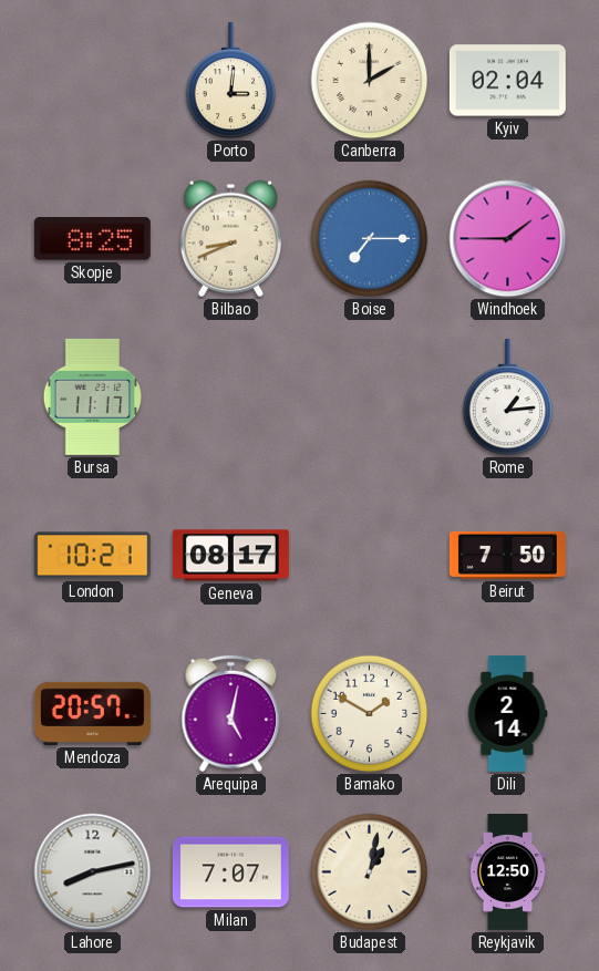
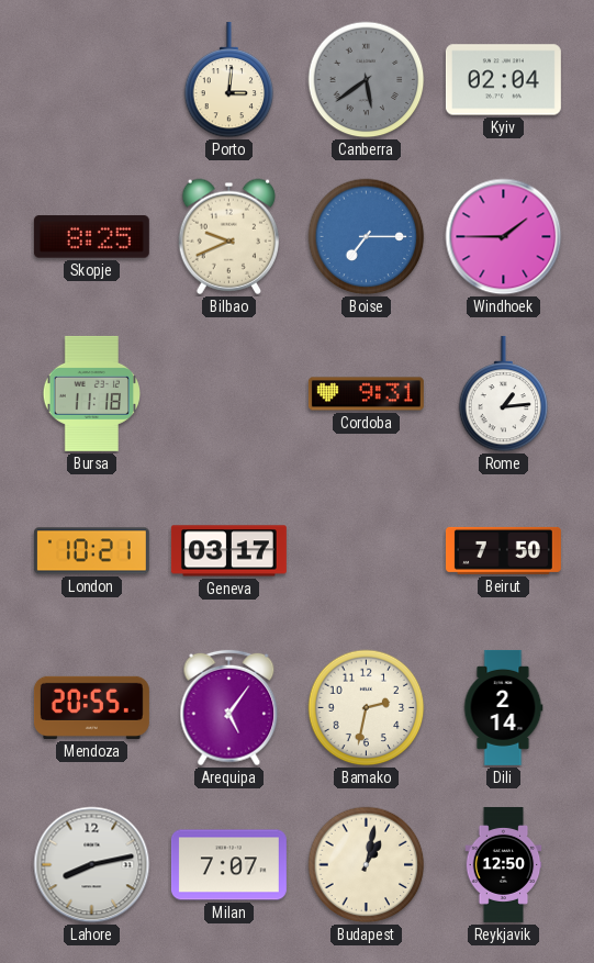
Canberra: 2:00 -> 5:39
Canberra dial: cream -> grey
Bilbao: 8:41 -> 9:41
Bursa: 11:17 -> 11:18
Cordoba: none -> 9:31
Geneva: 08:17 -> 03:17
Mendoza: 20:57 -> 20:55
Arequipa: 5:02 -> 5:06
Bamako: 1:50 -> 2:32
